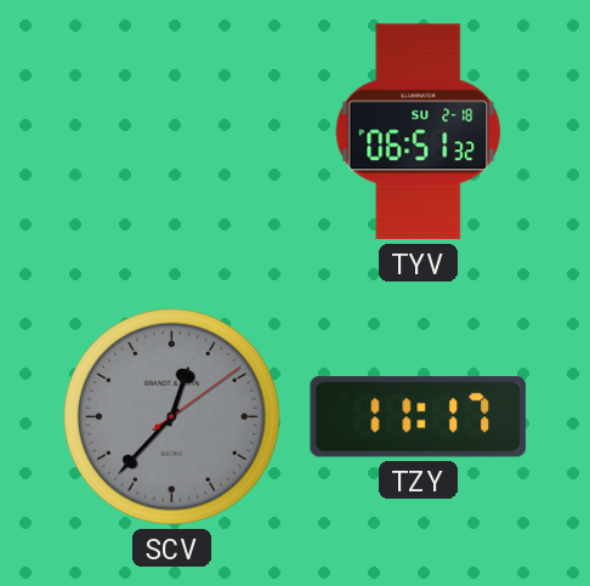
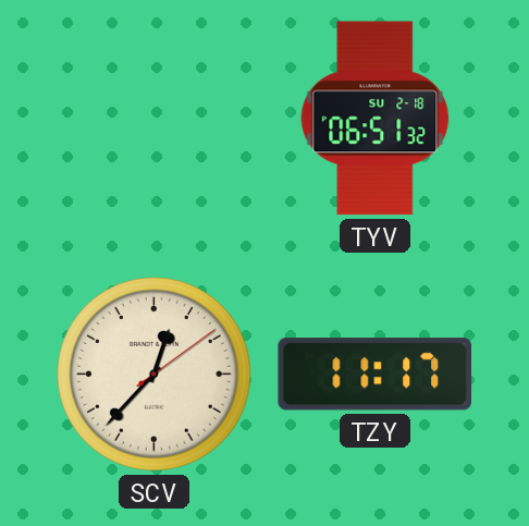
SCV dial: grey -> cream
